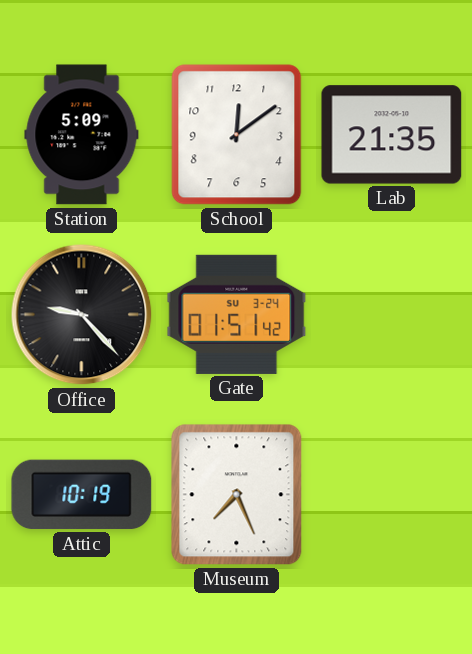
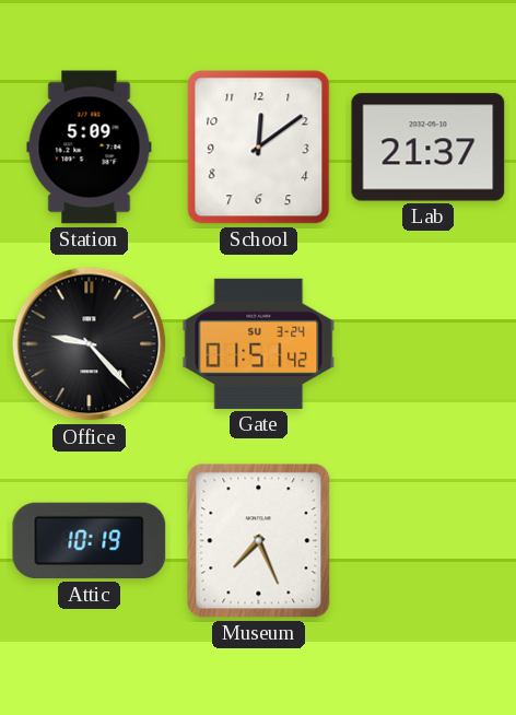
Lab: 21:35 -> 21:37
